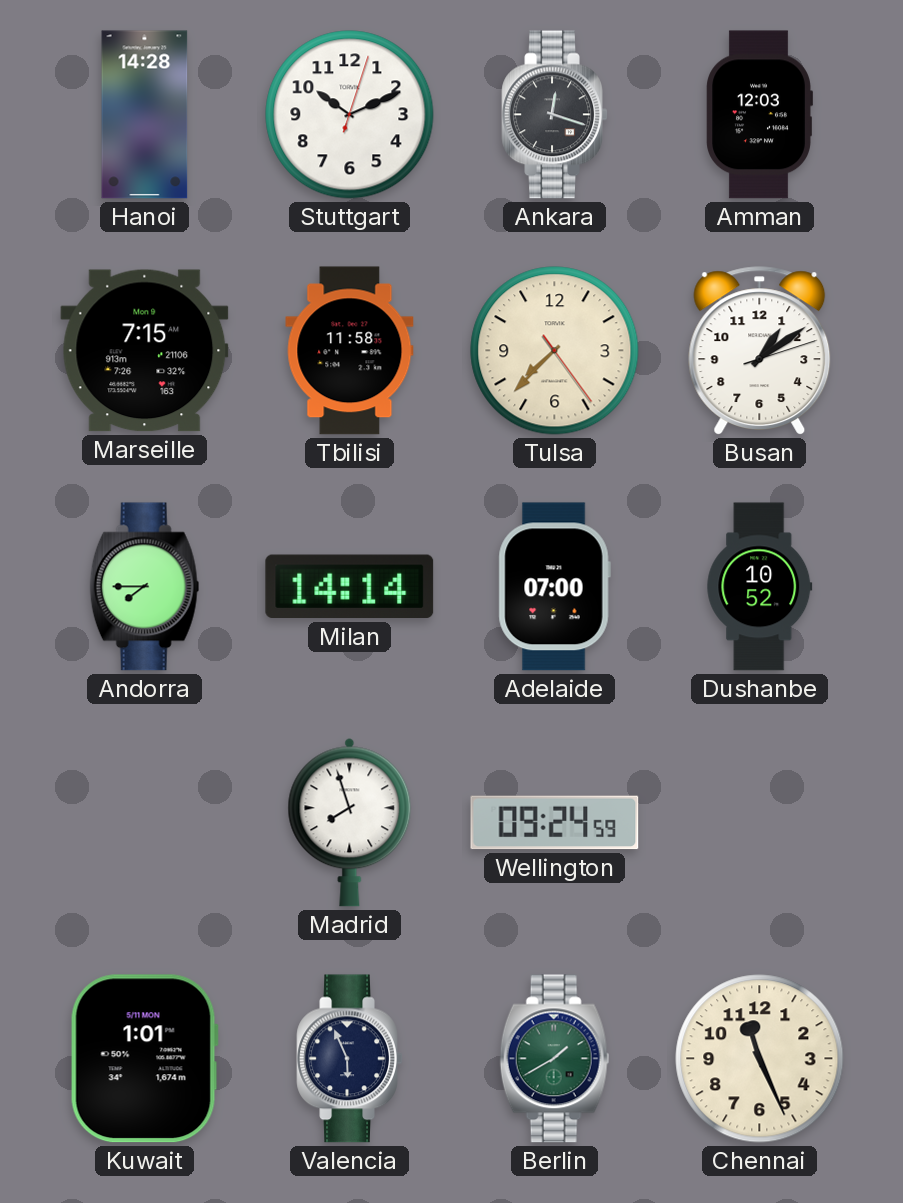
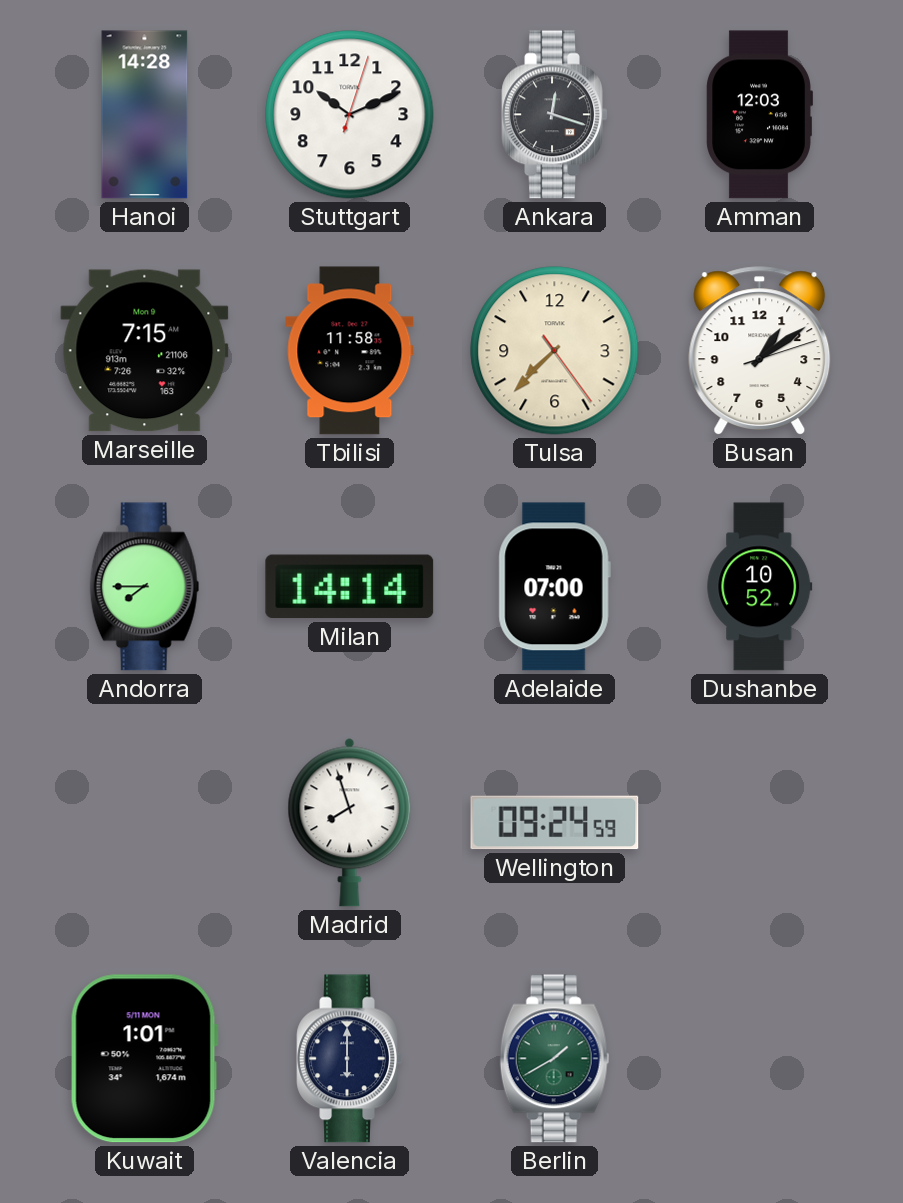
Valencia: 5:56 -> 6:00
Chennai: 11:26 -> none
